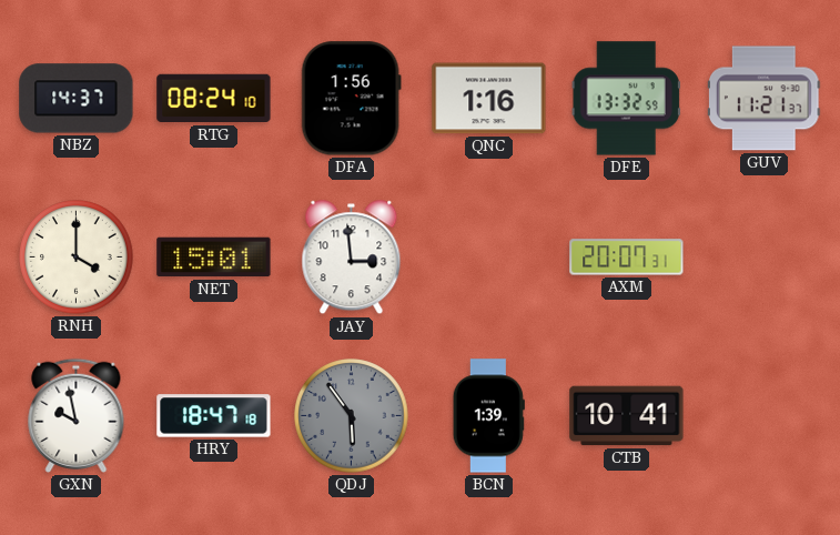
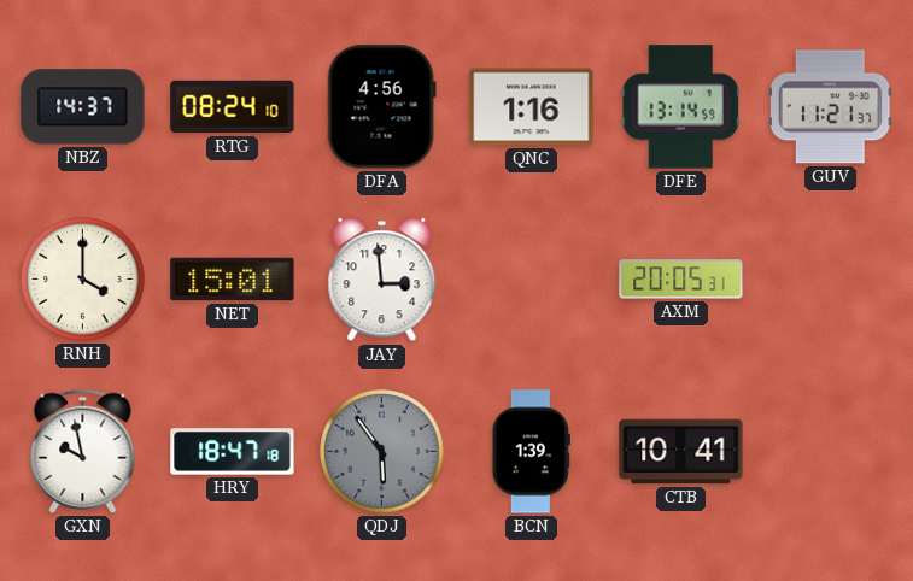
DFA: 1:56 -> 4:56
DFE: 13:32 -> 13:14
AXM: 20:07 -> 20:05
